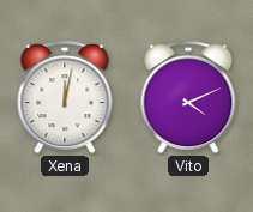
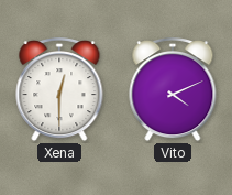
Xena: 12:02 -> 12:30
